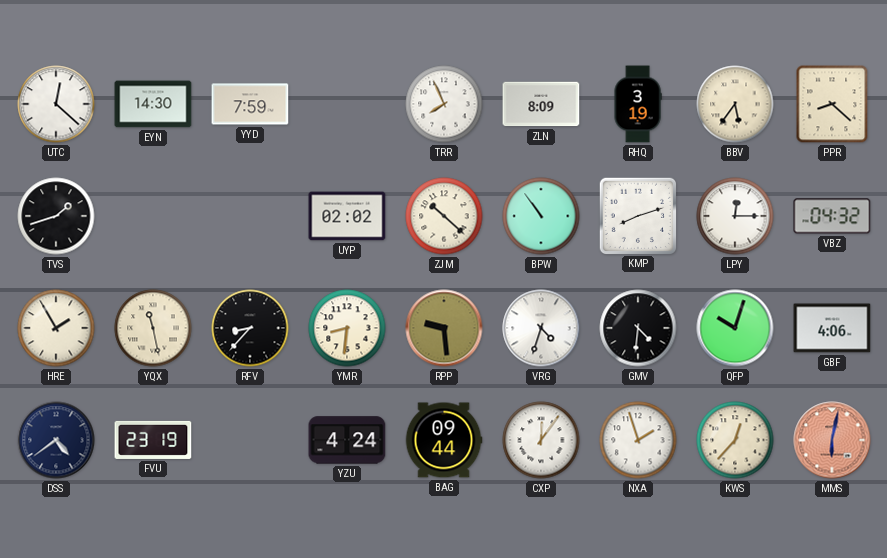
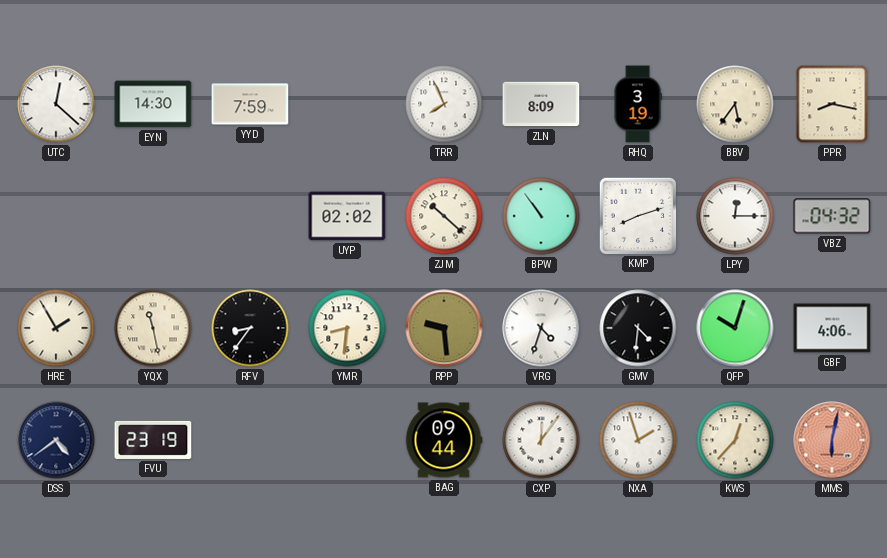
PPR: 8:22 -> 8:17
TVS: 1:42 -> none
RFV: 8:37 -> 8:36
YZU: 4:24 -> none
